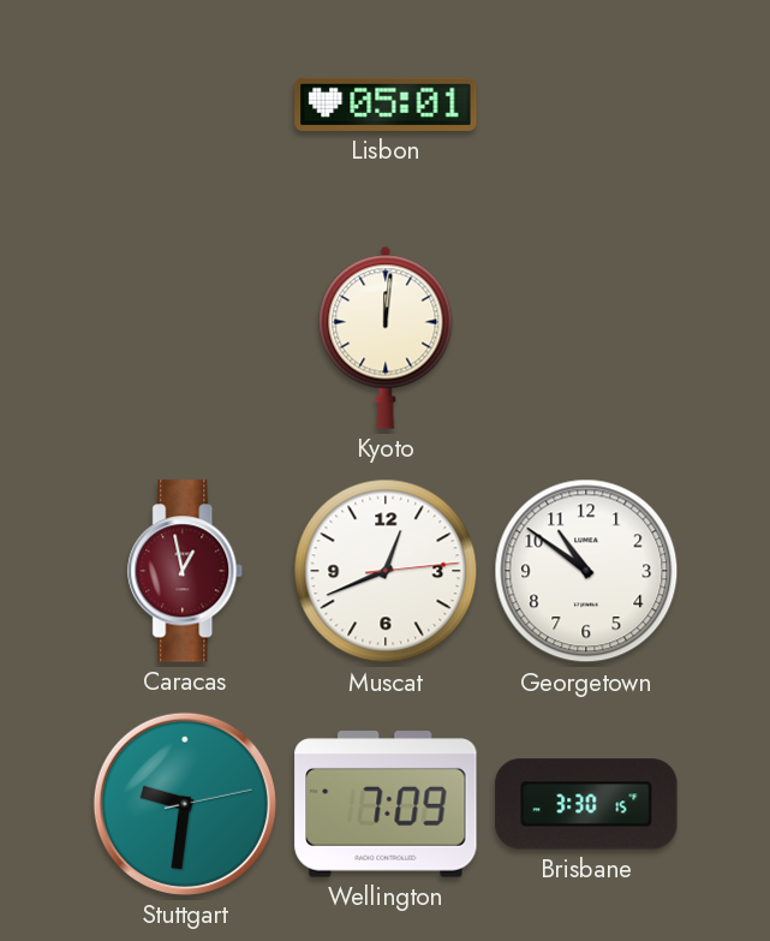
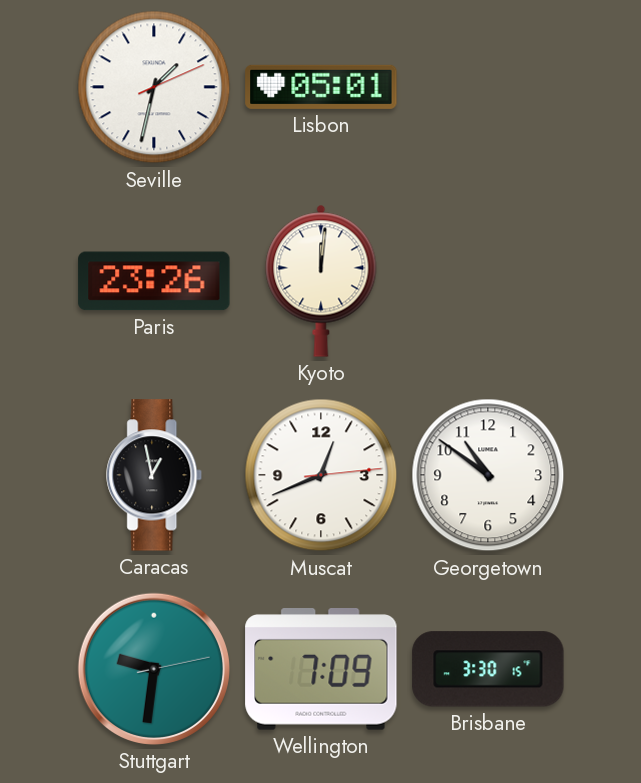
Seville: none -> 1:32
Paris: none -> 23:26
Caracas dial: burgundy -> black
